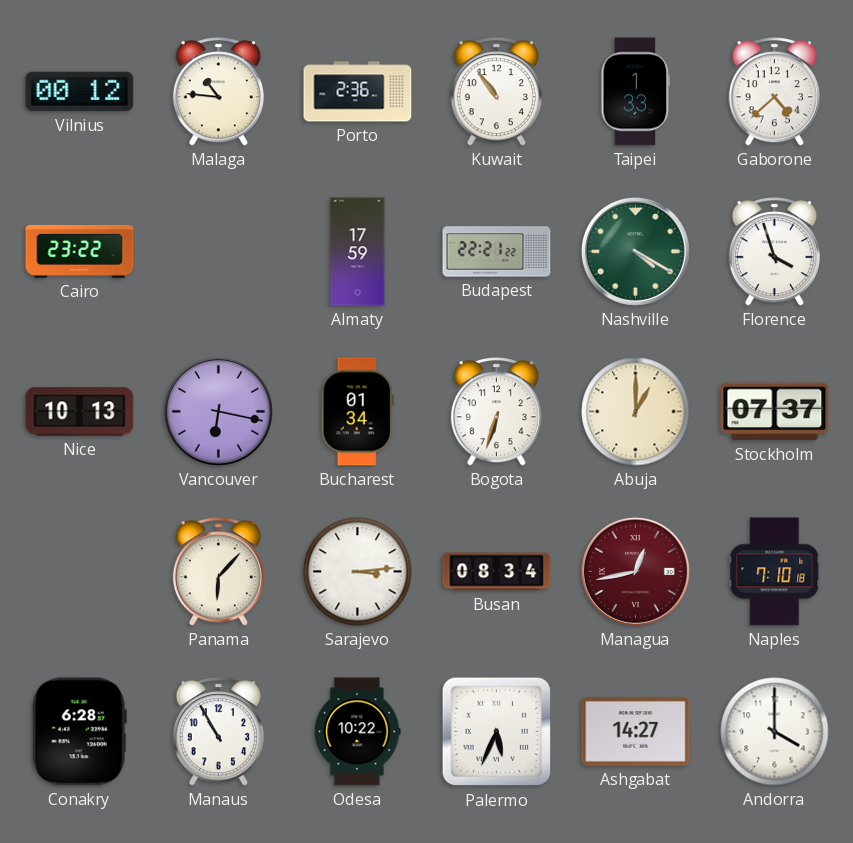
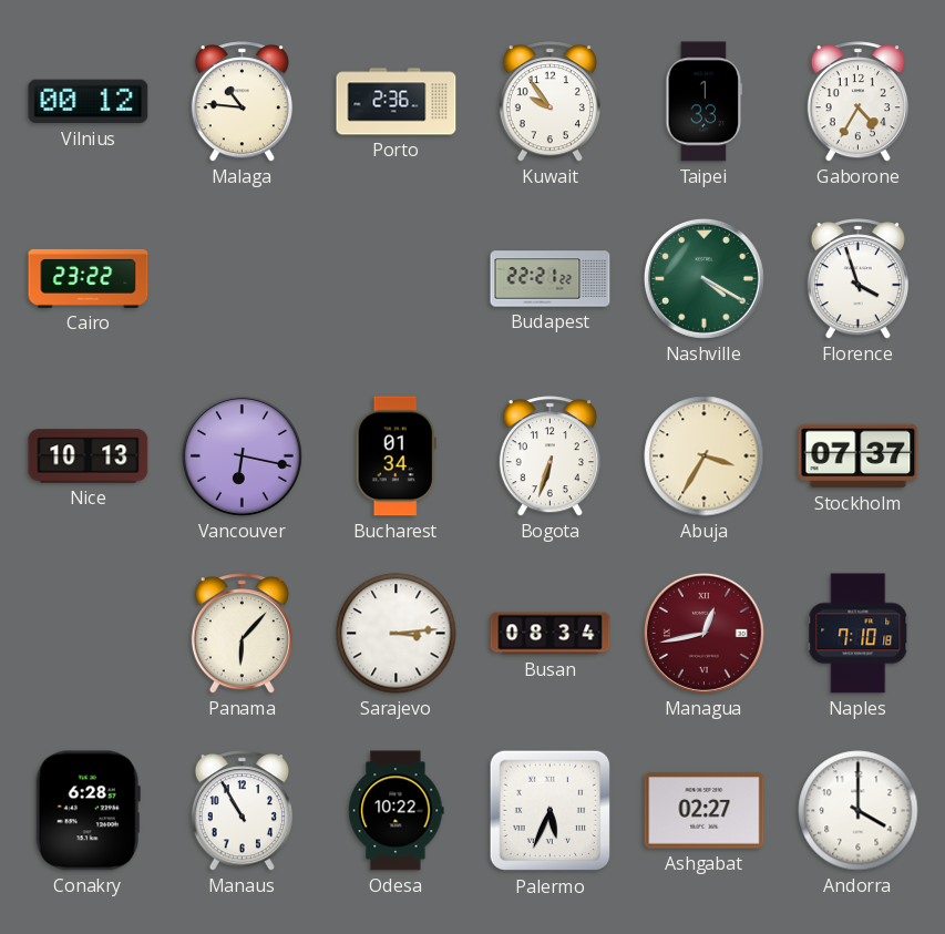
Kuwait: 10:54 -> 9:54
Gaborone: 4:38 -> 4:35
Almaty: 17:59 -> none
Abuja: 1:00 -> 3:35
Ashgabat: 14:27 -> 02:27
